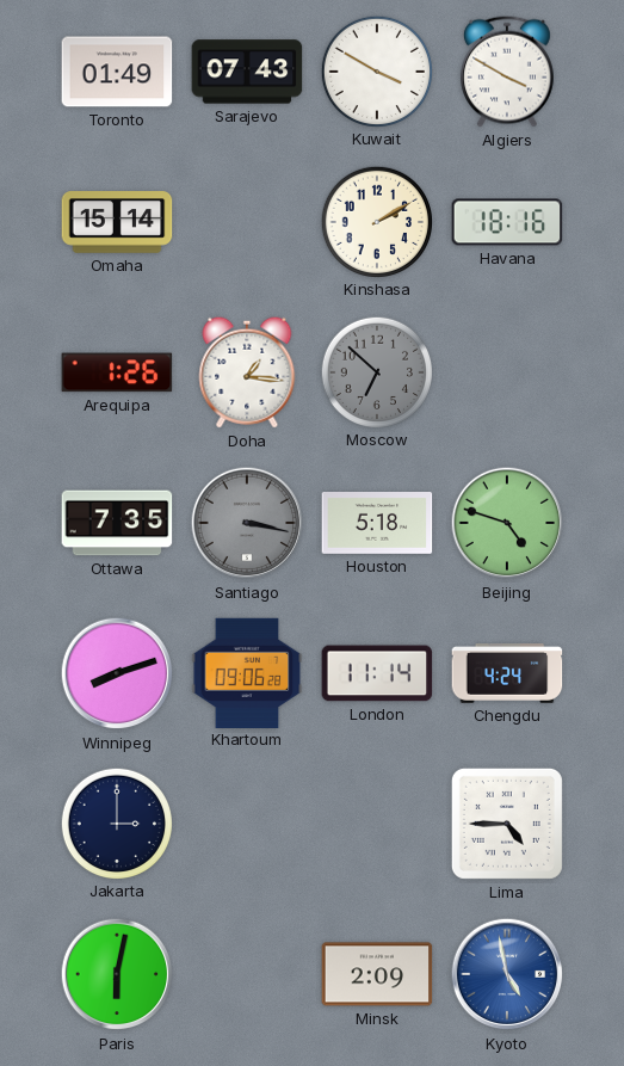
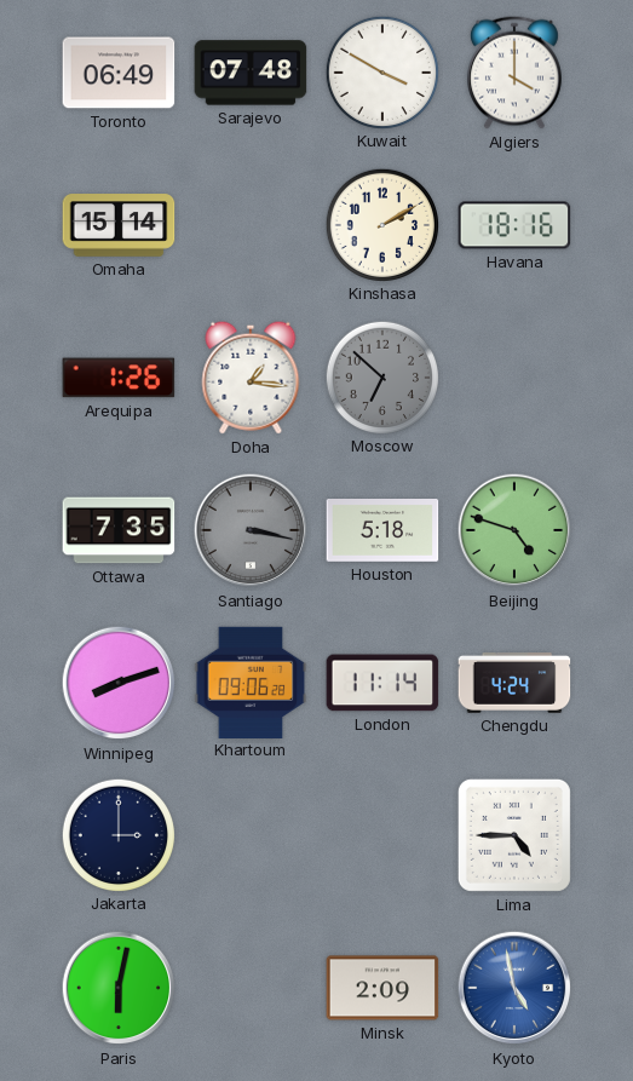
Toronto: 01:49 -> 06:49
Sarajevo: 07:43 -> 07:48
Algiers: 3:50 -> 4:00
